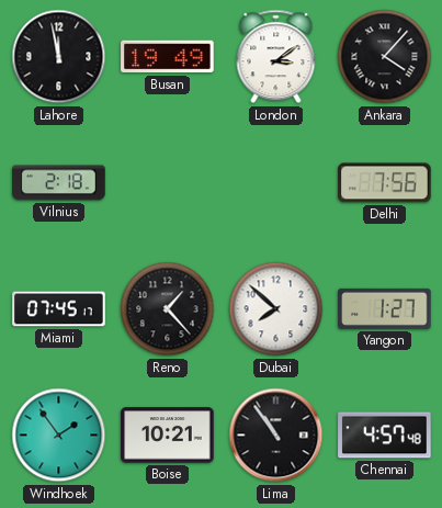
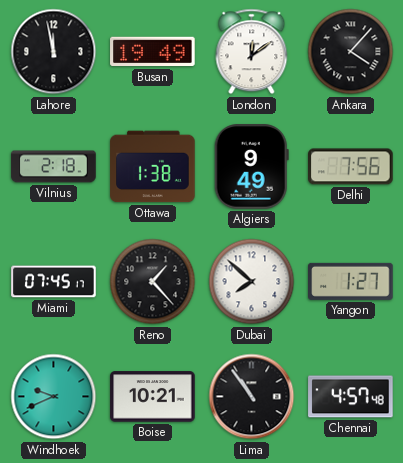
London: 3:09 -> 12:09
Ottawa: none -> 1:38
Algiers: none -> 9:49
Windhoek: 1:54 -> 9:41
